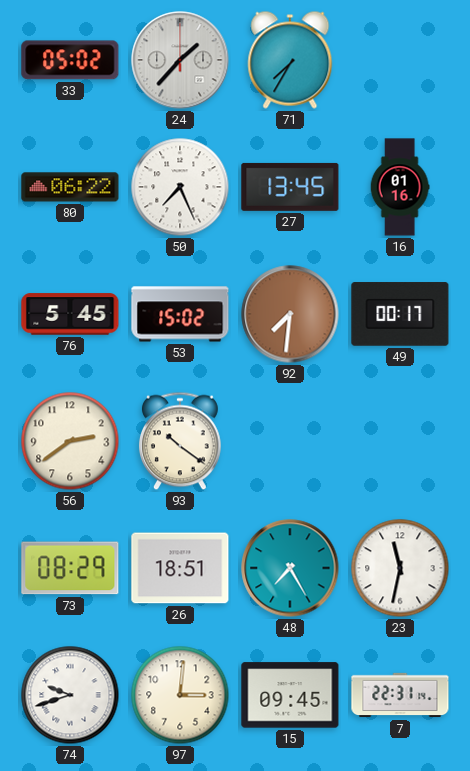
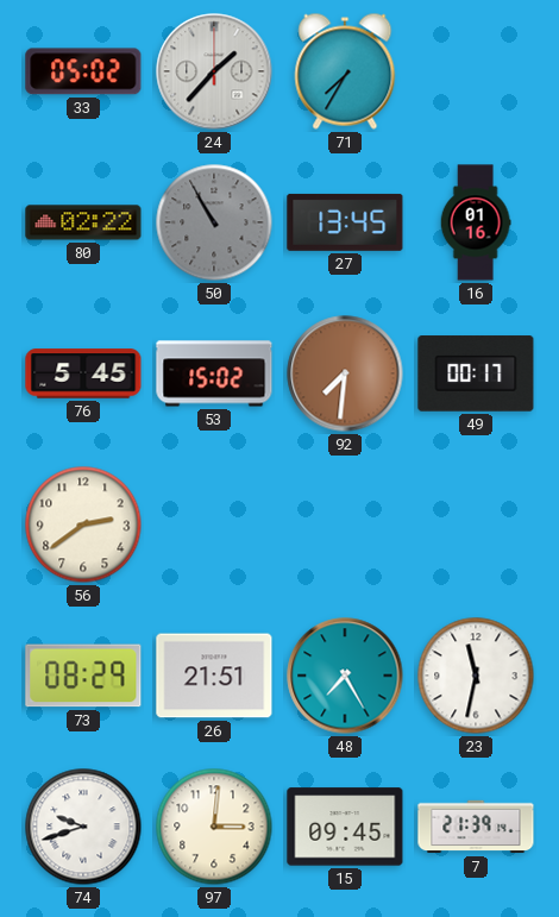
80: 06:22 -> 02:22
50: 7:26 -> 10:55
50 dial: white -> grey
93: 10:21 -> none
26: 18:51 -> 21:51
7: 22:31 -> 21:39
